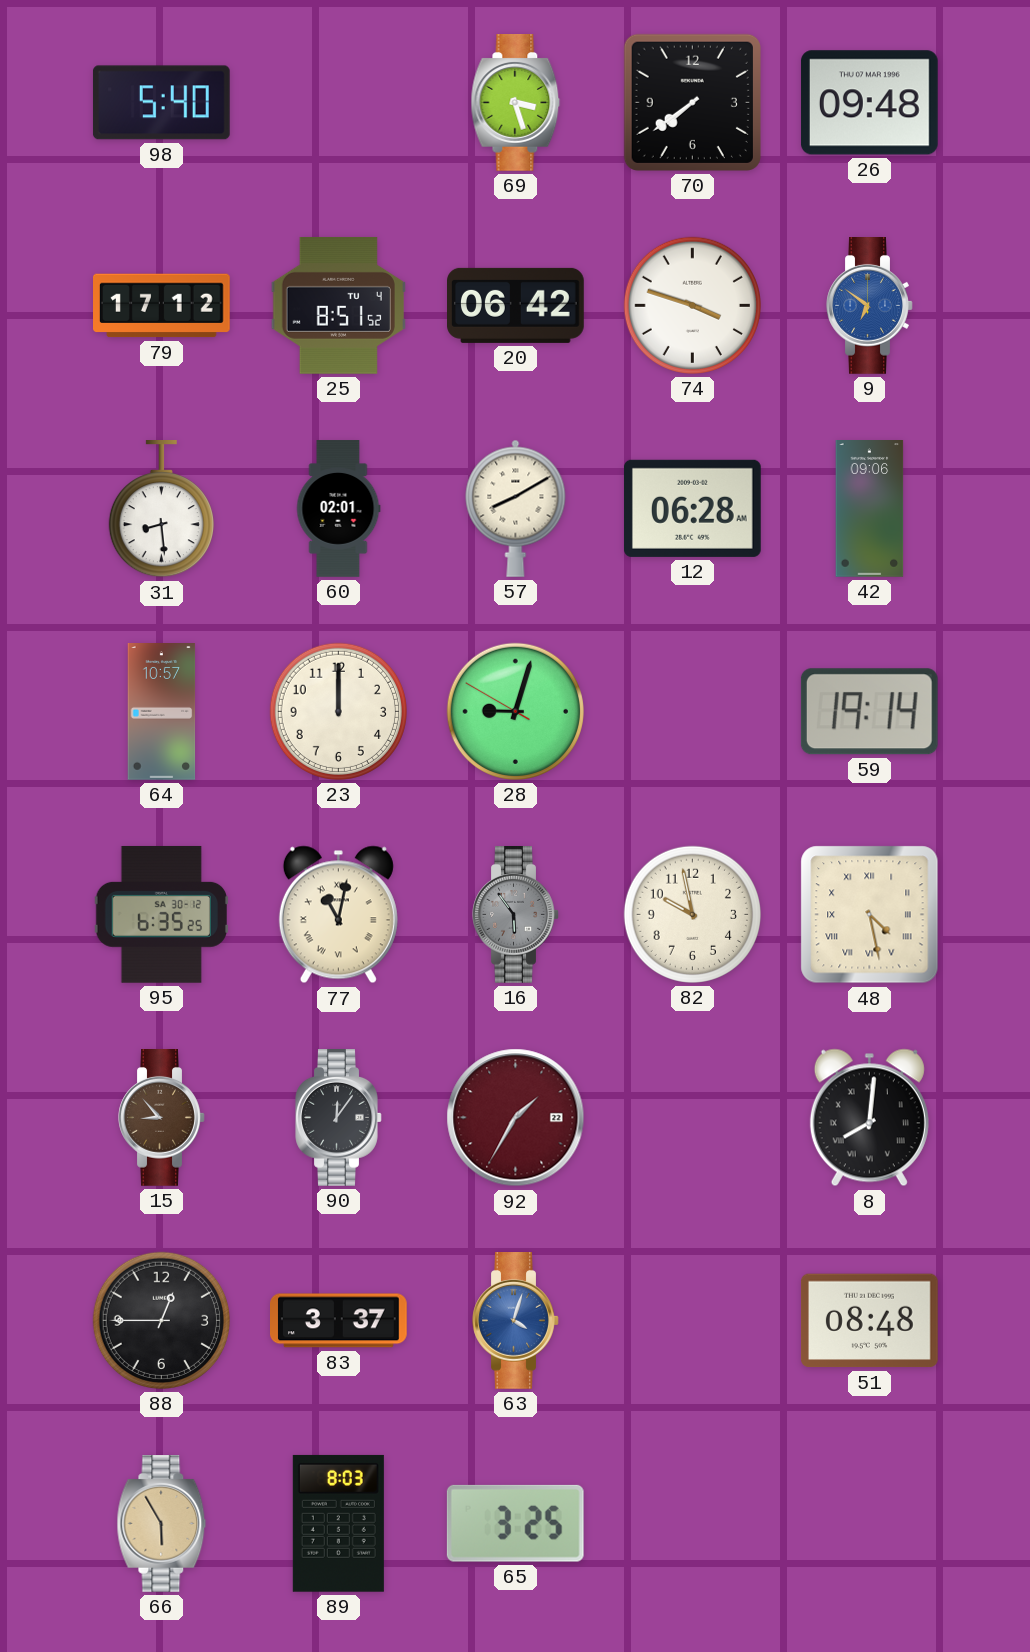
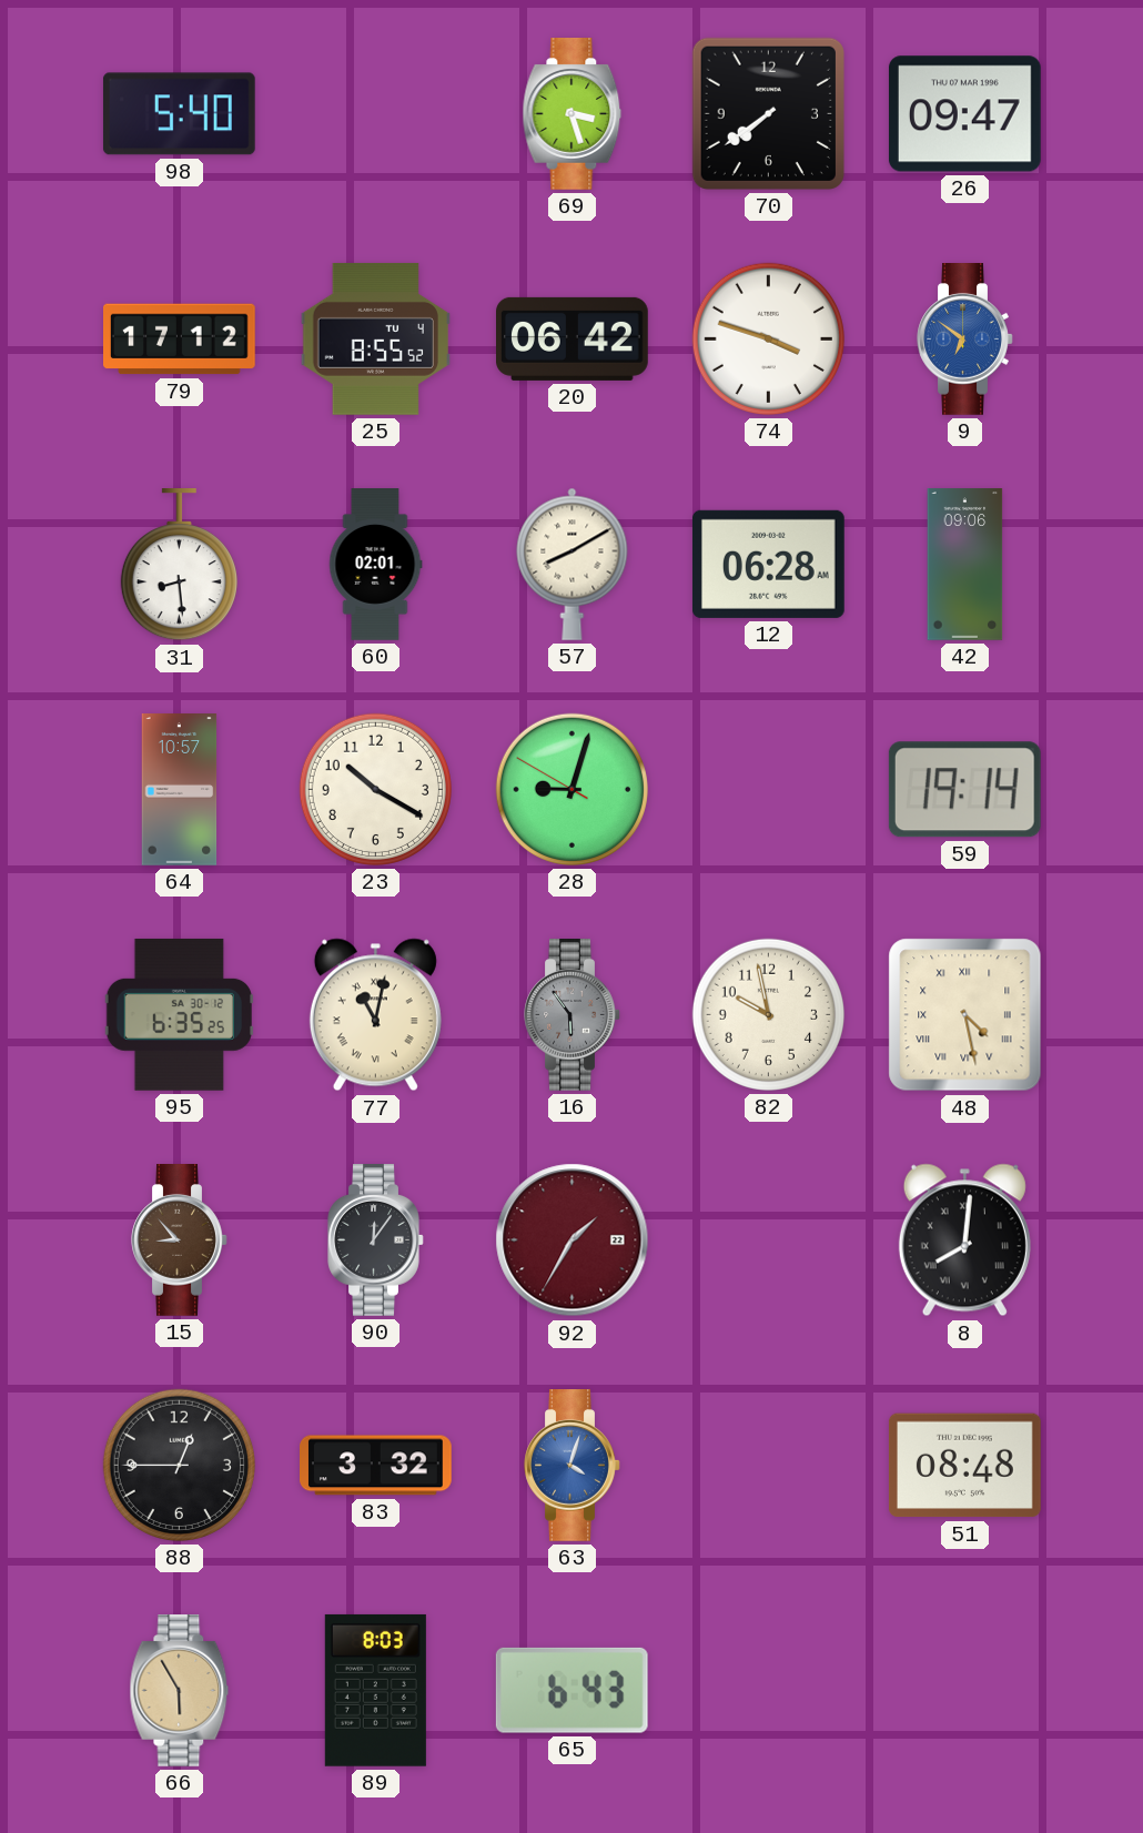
26: 09:48 -> 09:47
25: 8:51 -> 8:55
23: 12:00 -> 10:20
83: 3:37 -> 3:32
65: 3:25 -> 6:43
